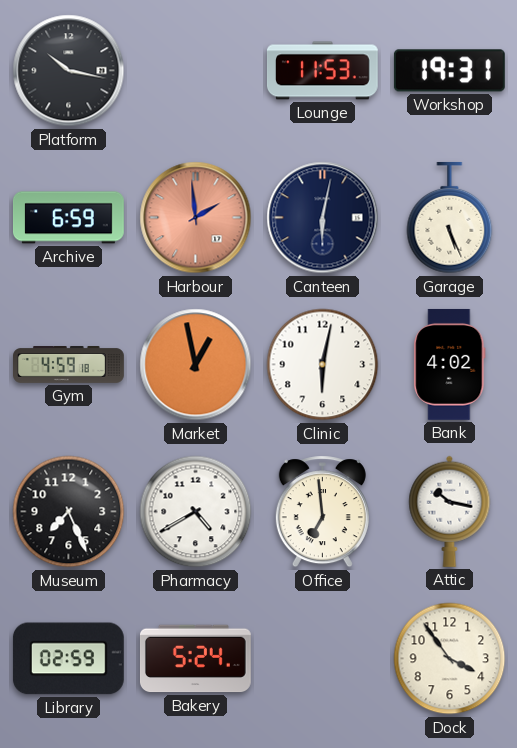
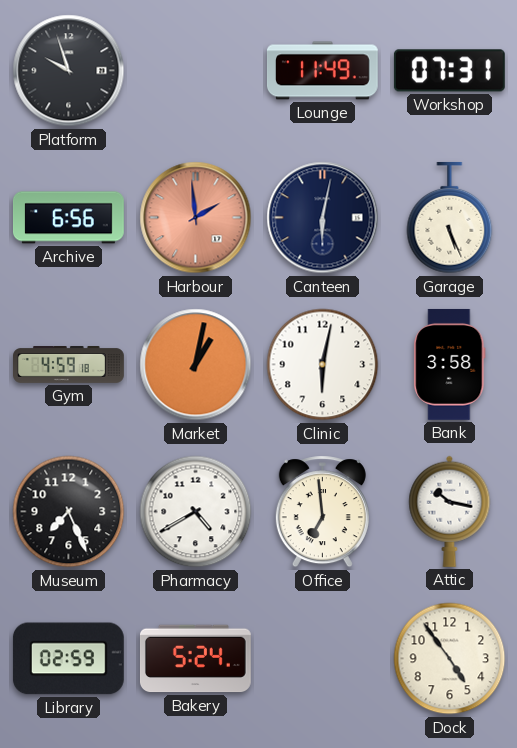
Platform: 10:17 -> 9:57
Lounge: 11:53 -> 11:49
Workshop: 19:31 -> 07:31
Archive: 6:59 -> 6:56
Market: 12:58 -> 1:02
Bank: 4:02 -> 3:58
Dock: 3:54 -> 4:54
